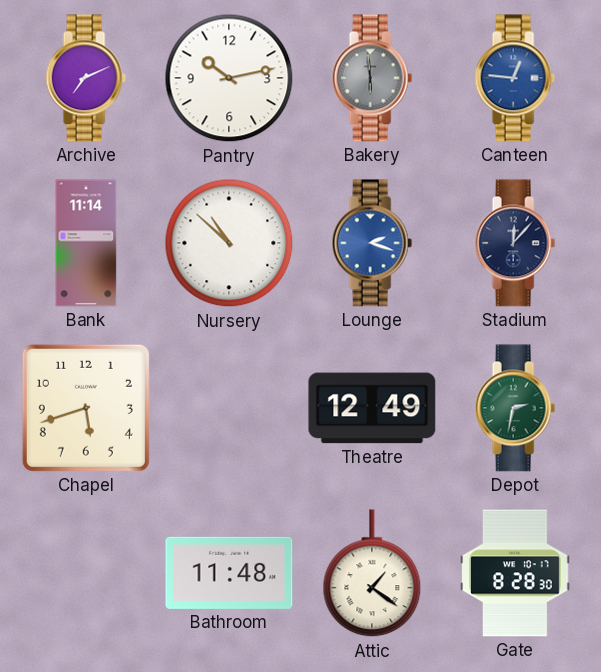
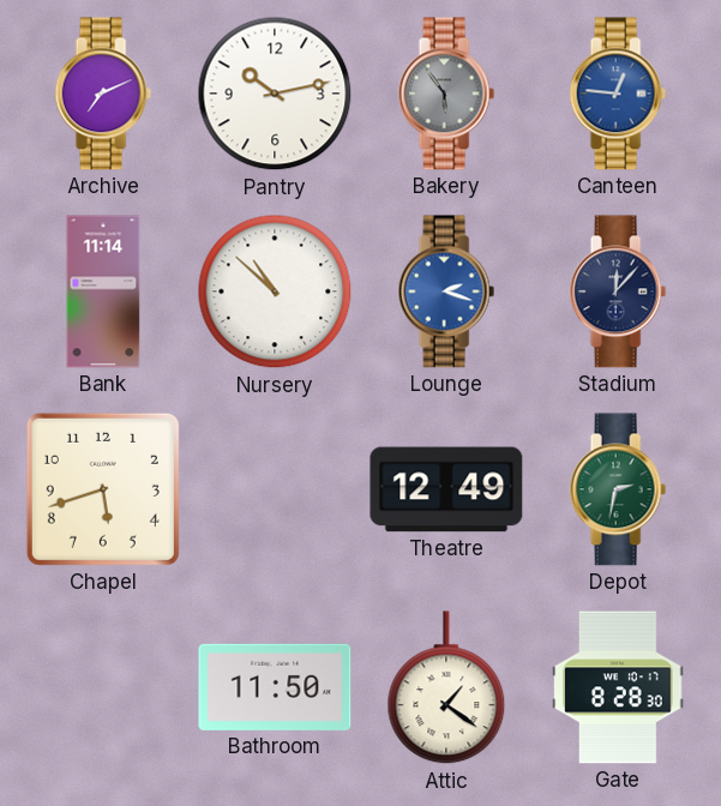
Bakery: 5:59 -> 5:54
Bathroom: 11:48 -> 11:50
